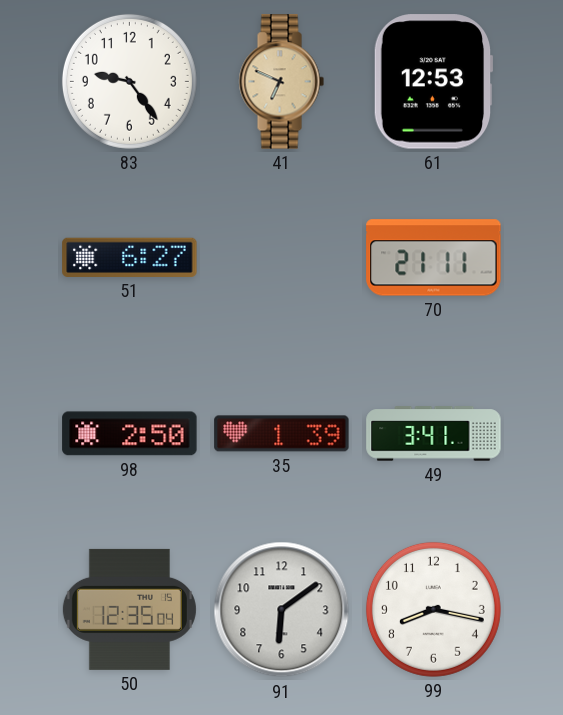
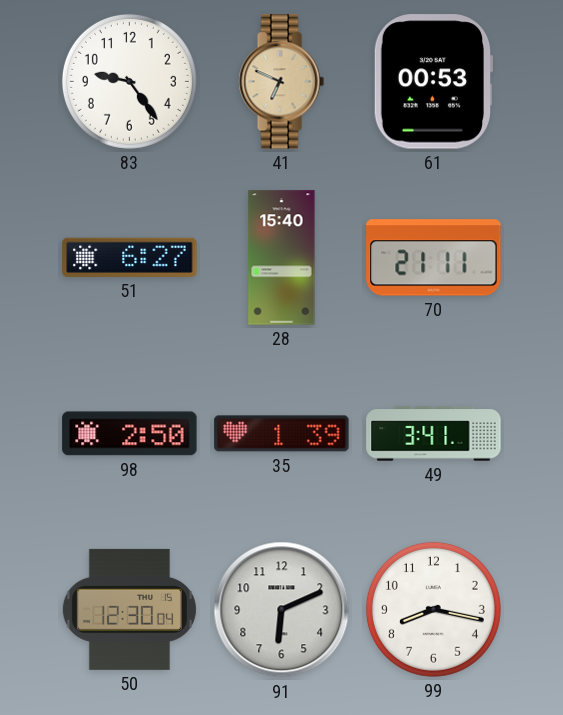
61: 12:53 -> 00:53
28: none -> 15:40
50: 12:35 -> 12:30
91: 6:09 -> 6:11
